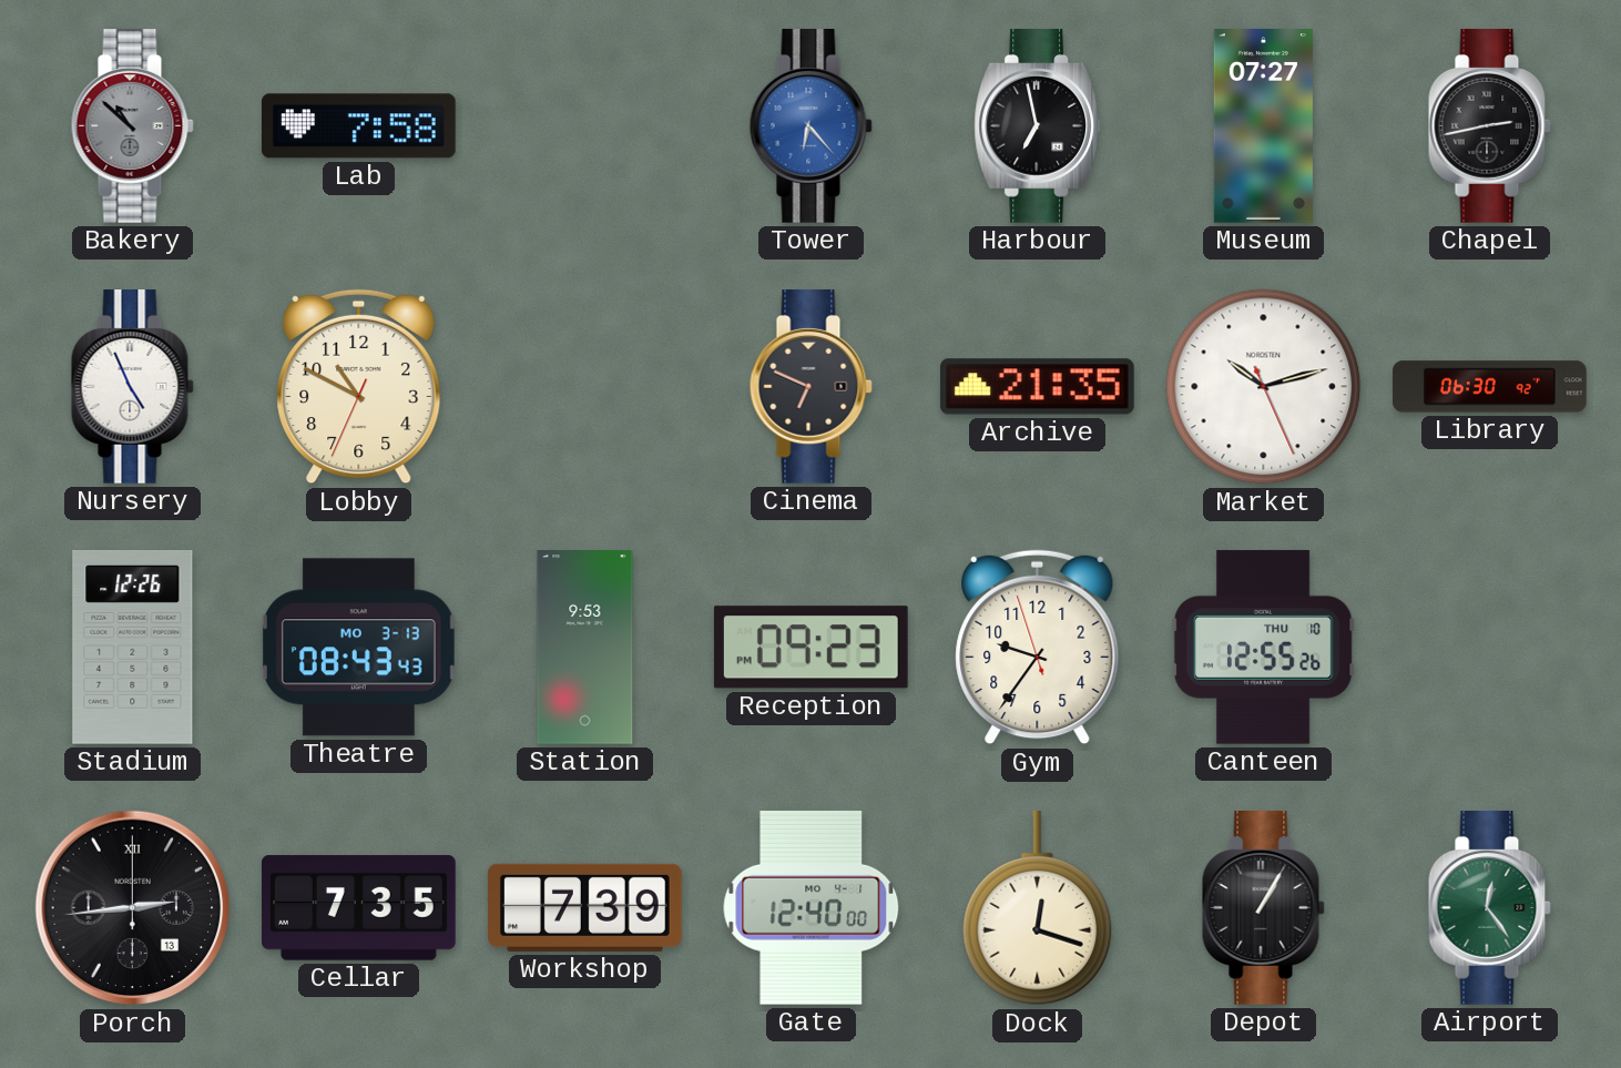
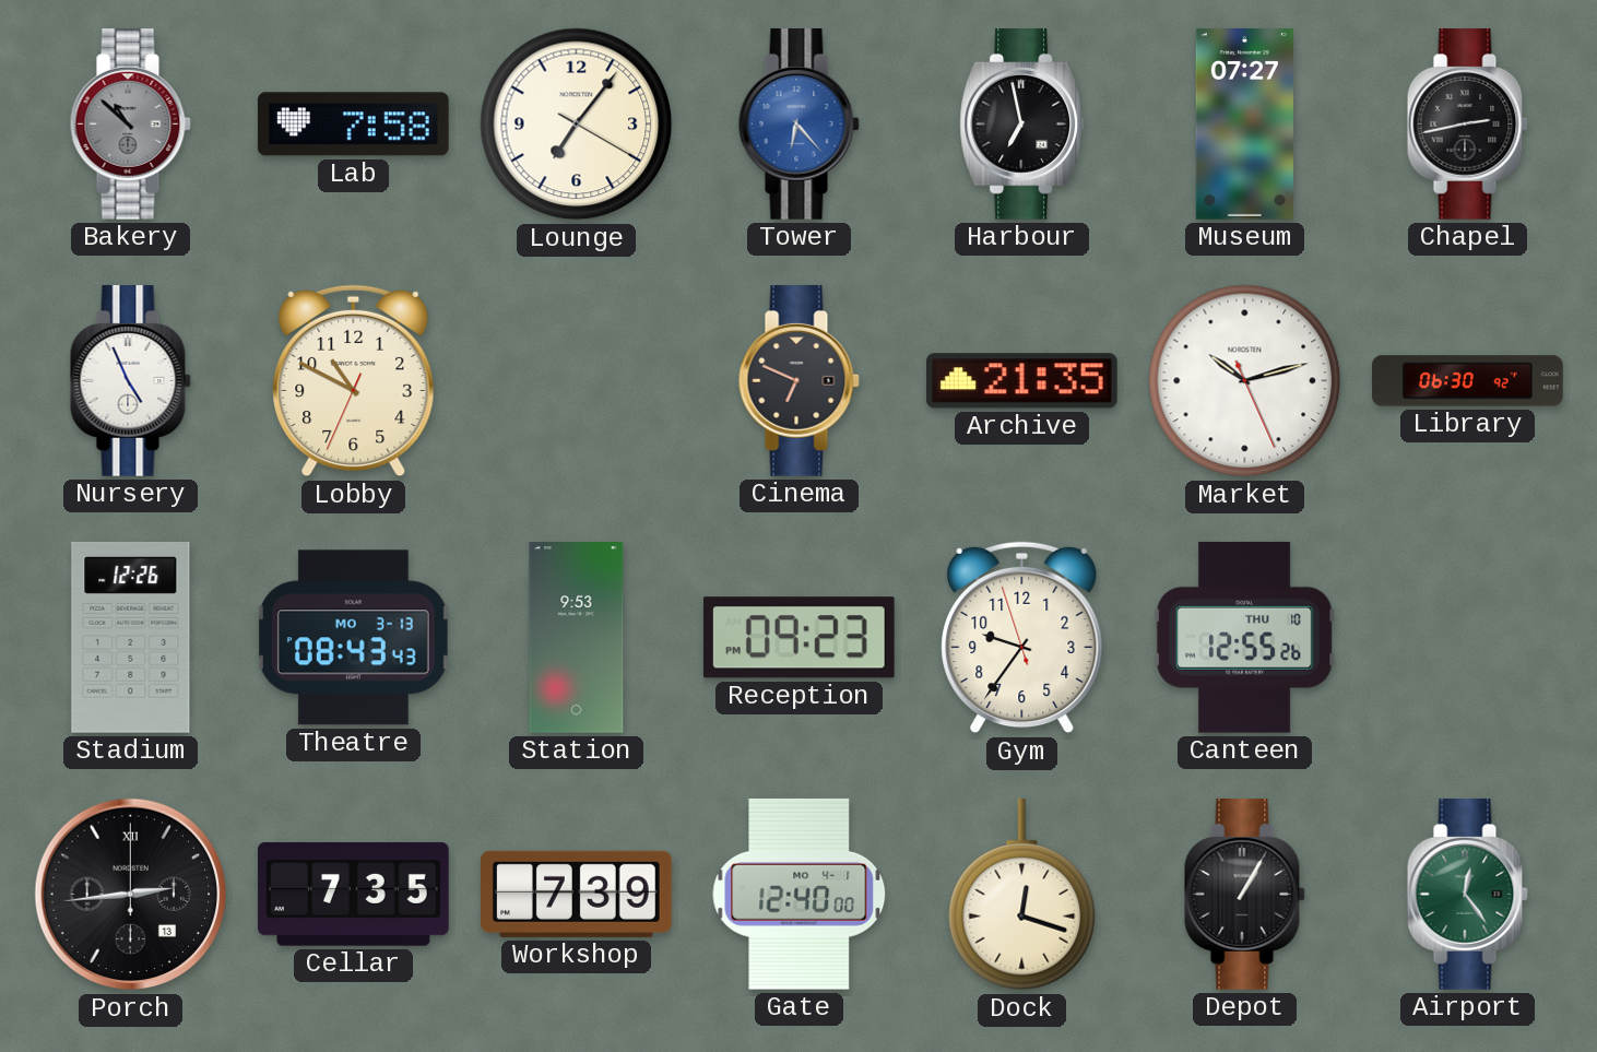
Lounge: none -> 7:06
